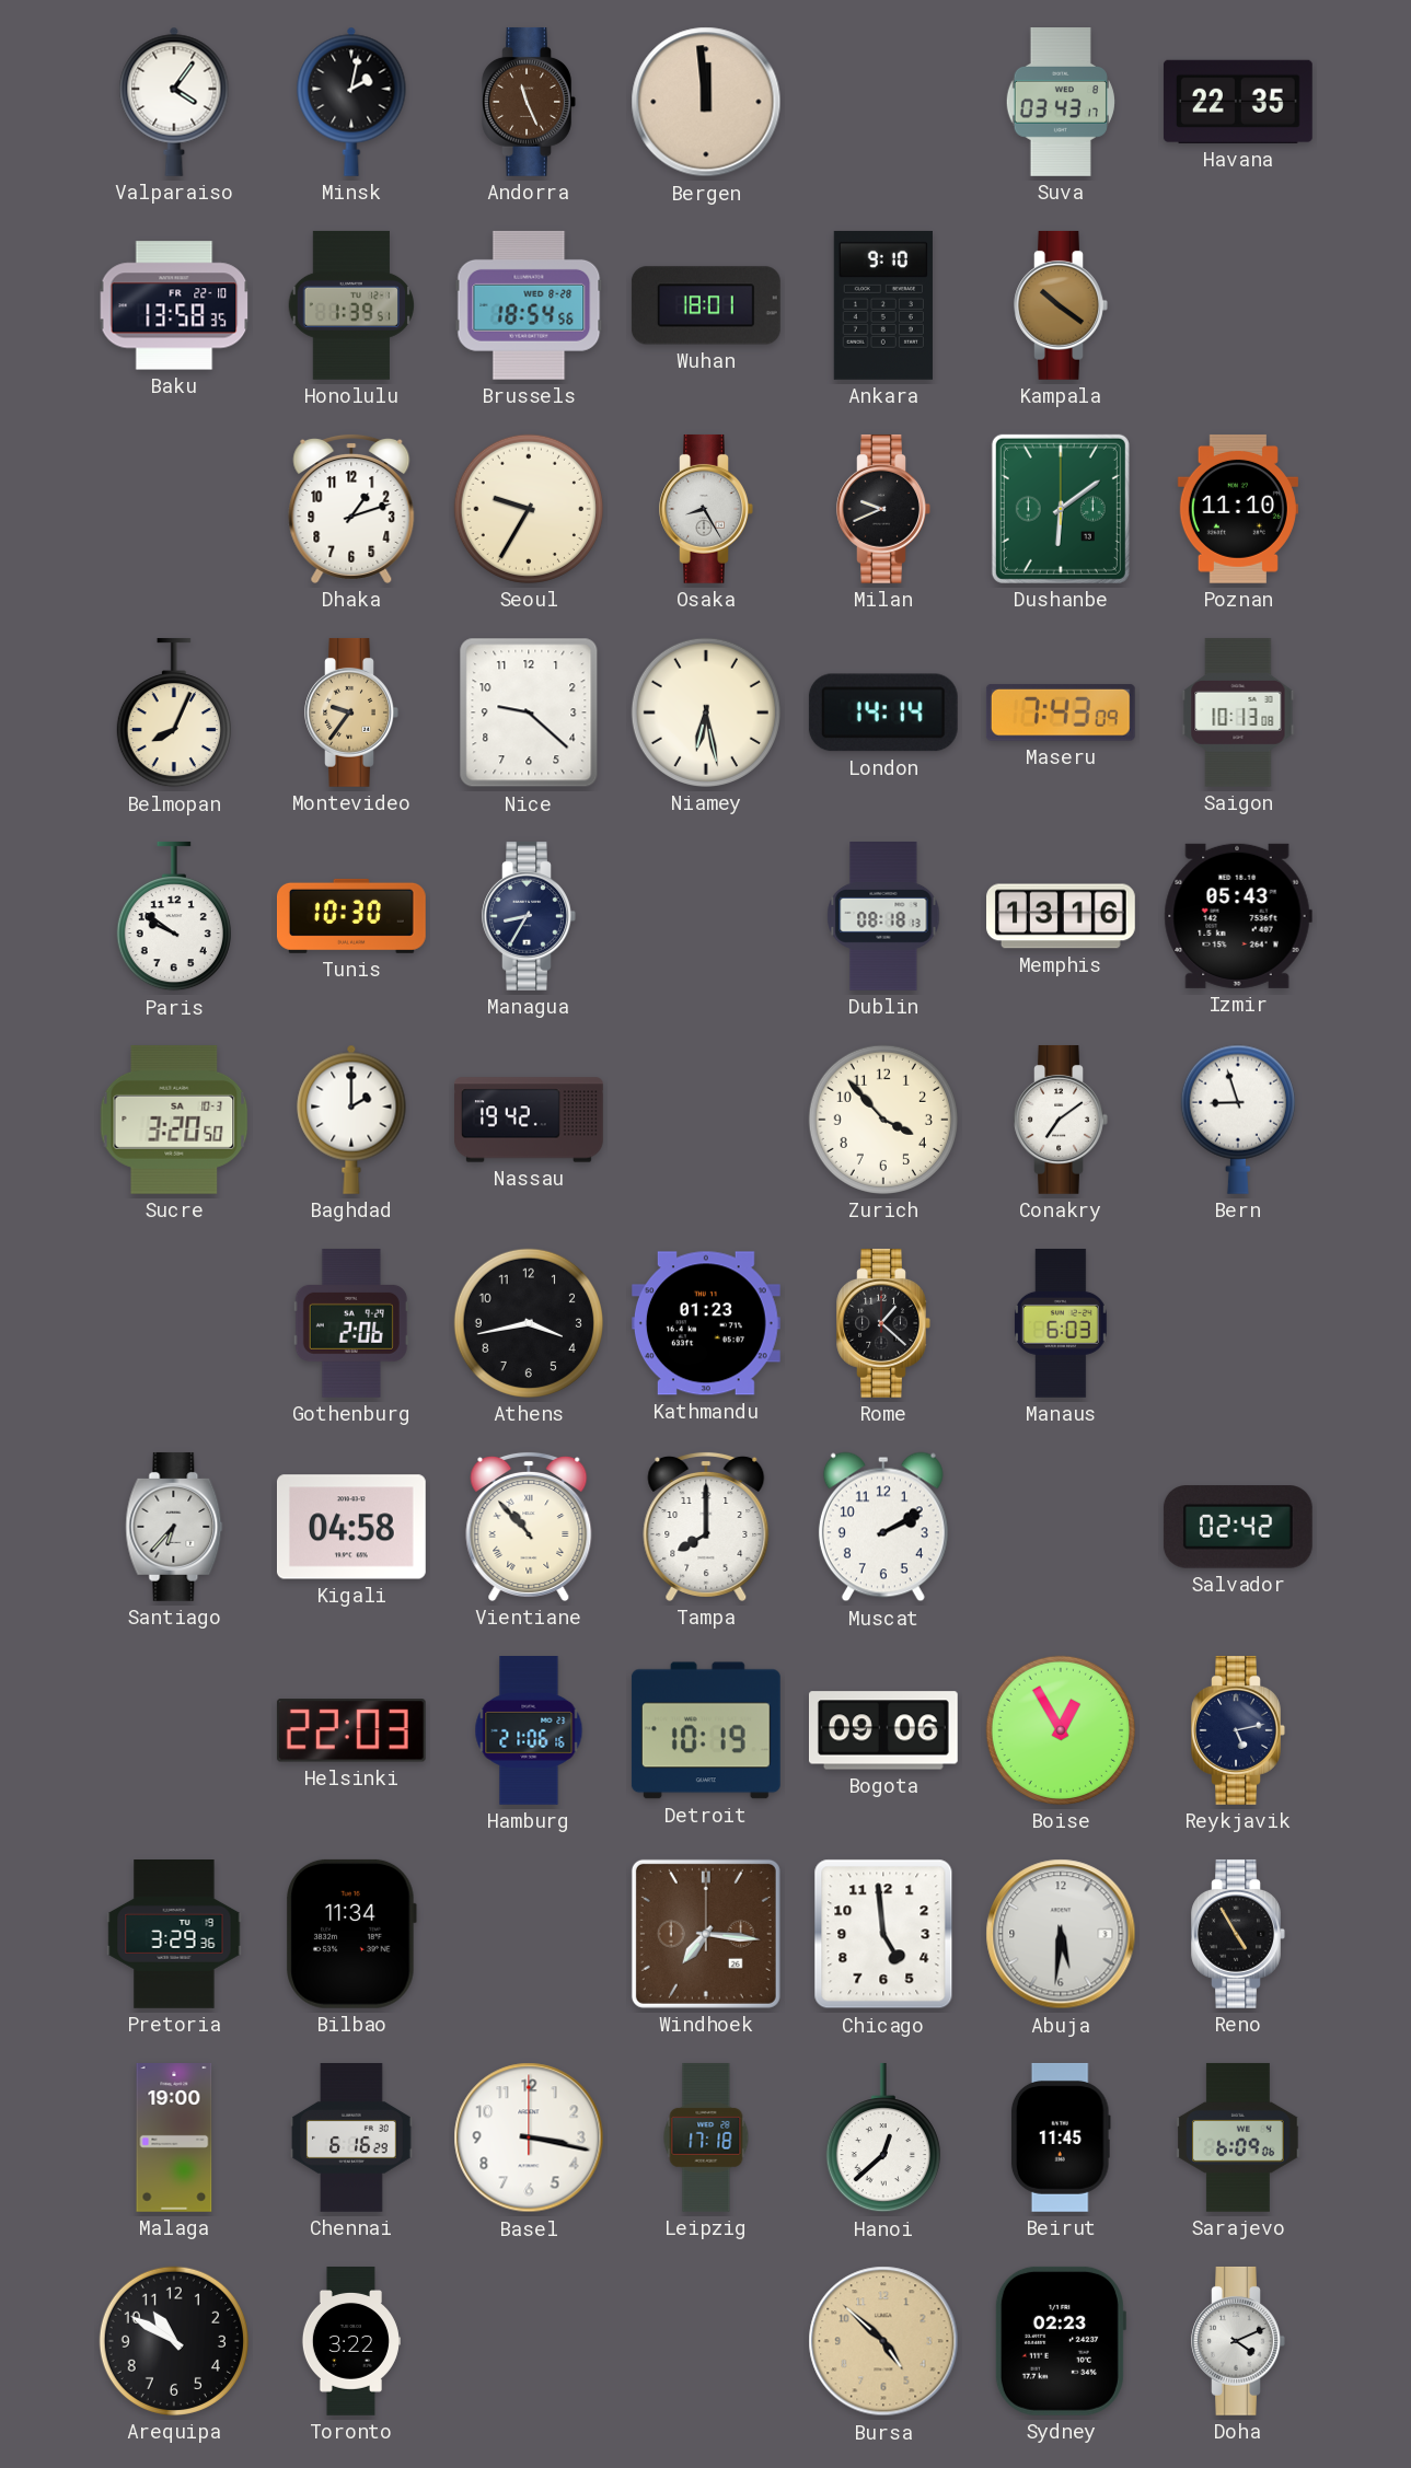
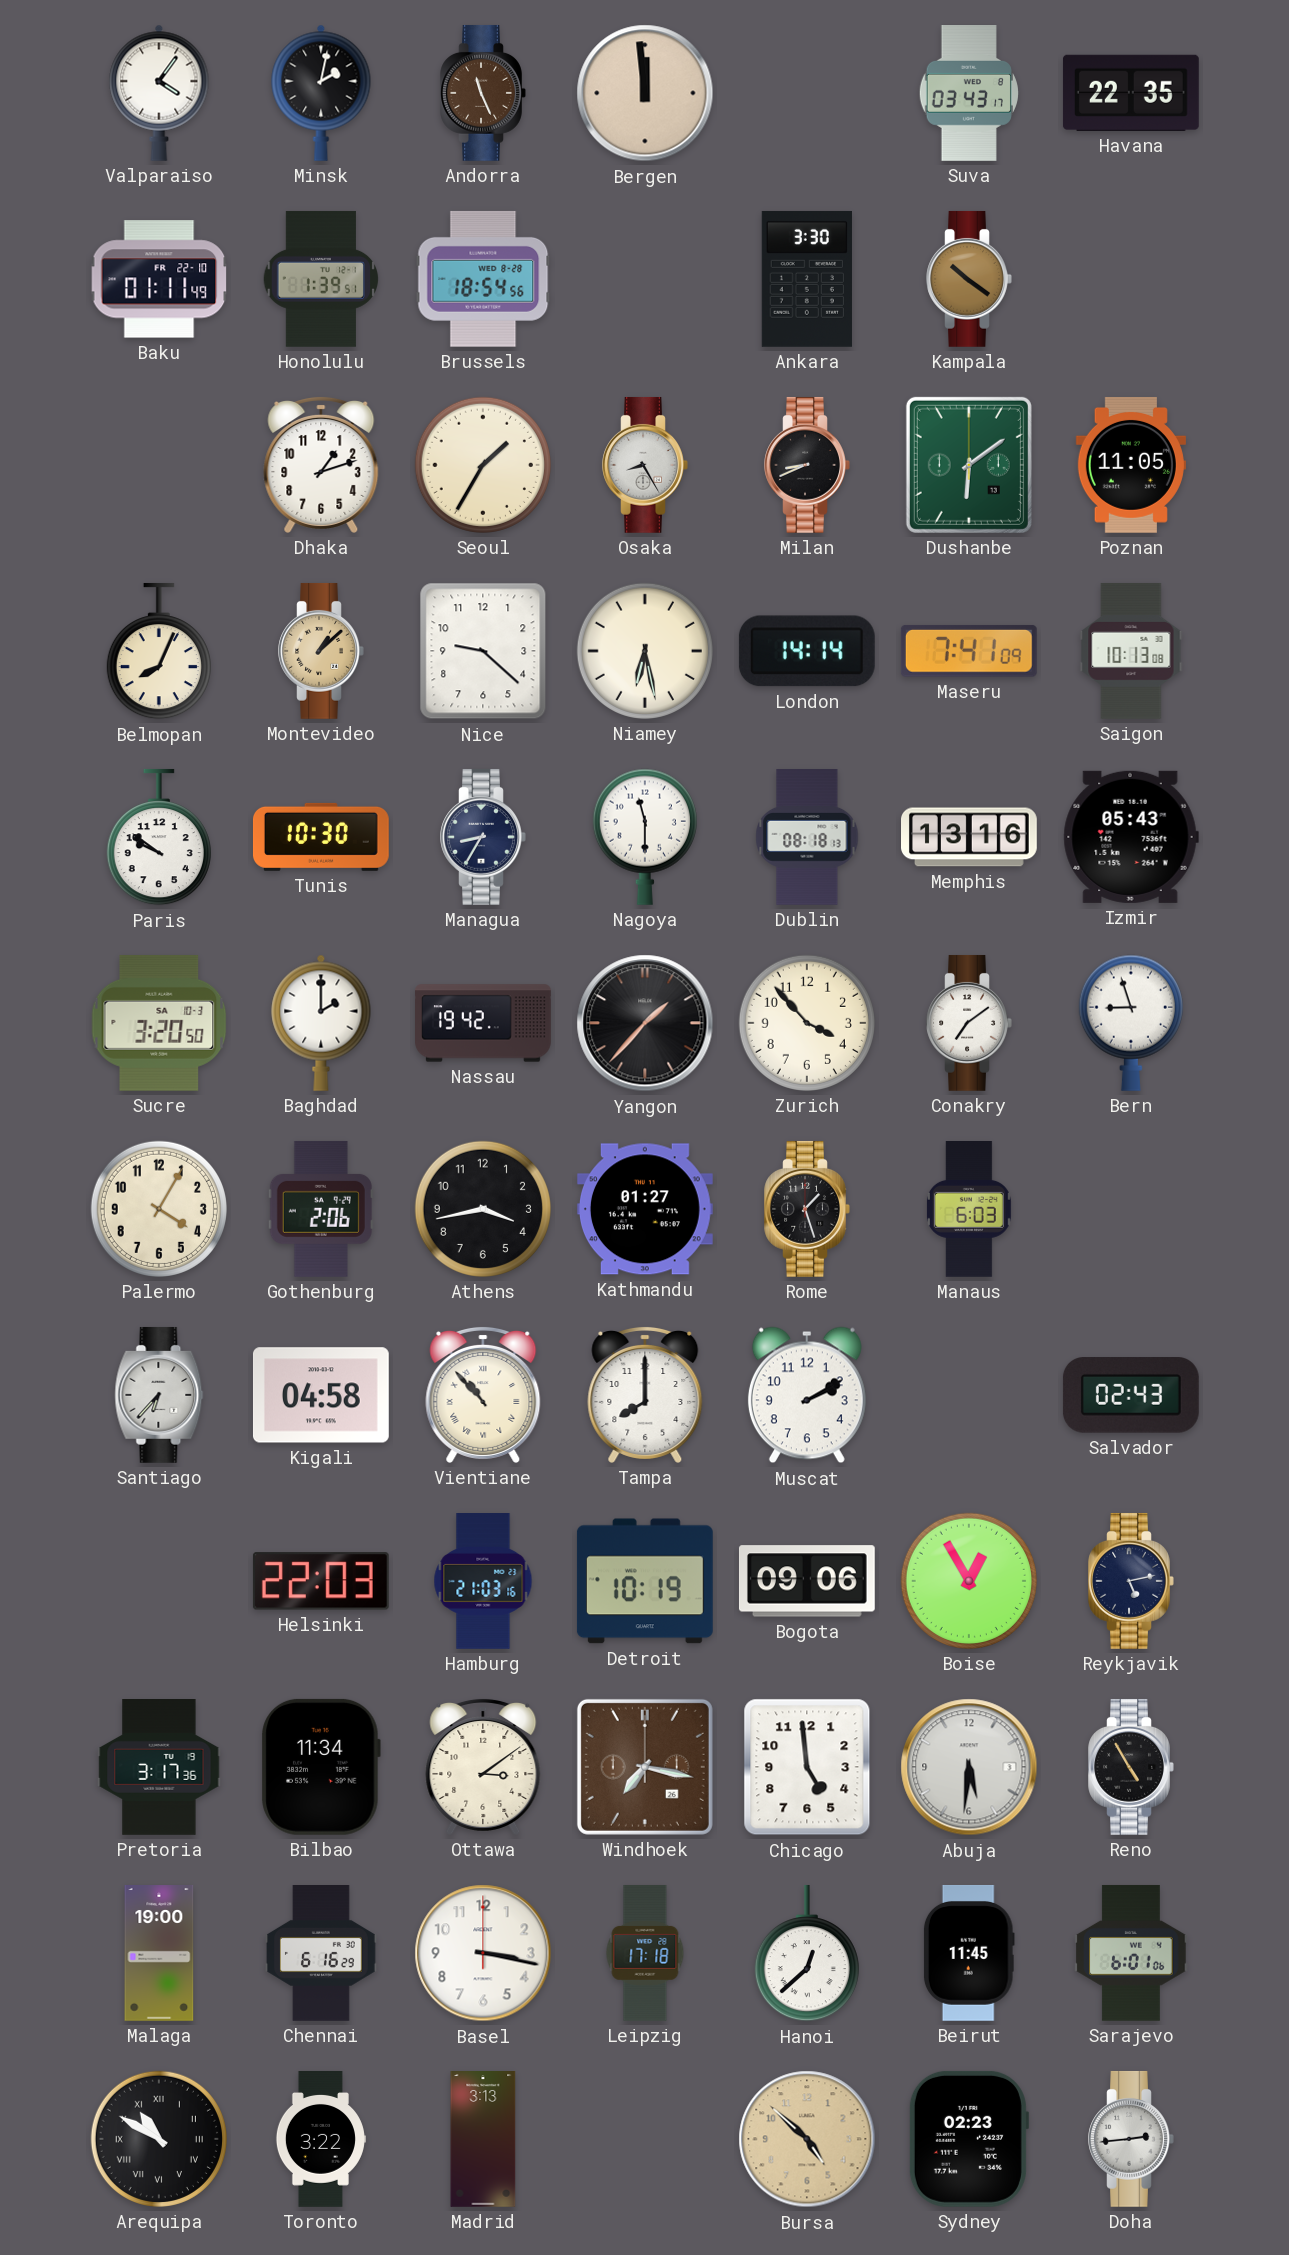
Baku: 13:58 -> 01:11
Wuhan: 18:01 -> none
Ankara: 9:10 -> 3:30
Seoul: 9:35 -> 1:35
Milan: 9:41 -> 8:41
Poznan: 11:10 -> 11:05
Montevideo: 9:36 -> 1:08
Maseru: 7:43 -> 7:41
Nagoya: none -> 11:30
Yangon: none -> 1:37
Palermo: none -> 4:05
Kathmandu: 01:23 -> 01:27
Rome: 1:22 -> 1:27
Salvador: 02:42 -> 02:43
Hamburg: 21:06 -> 21:03
Pretoria: 3:29 -> 3:17
Ottawa: none -> 3:09
Windhoek: 7:16 -> 7:17
Sarajevo: 6:09 -> 6:01
Arequipa numerals: Arabic -> Roman
Madrid: none -> 3:13
Doha: 4:11 -> 2:44
